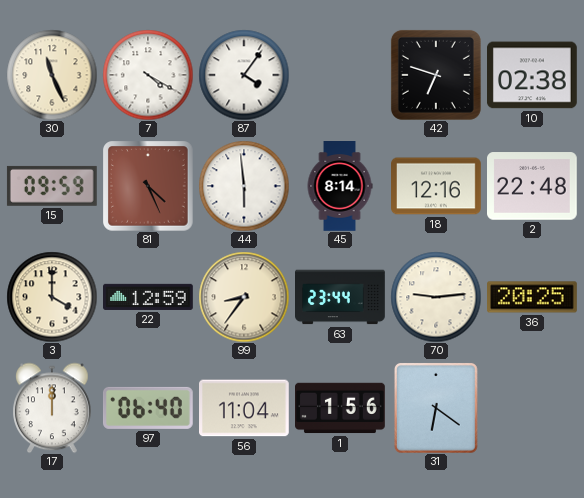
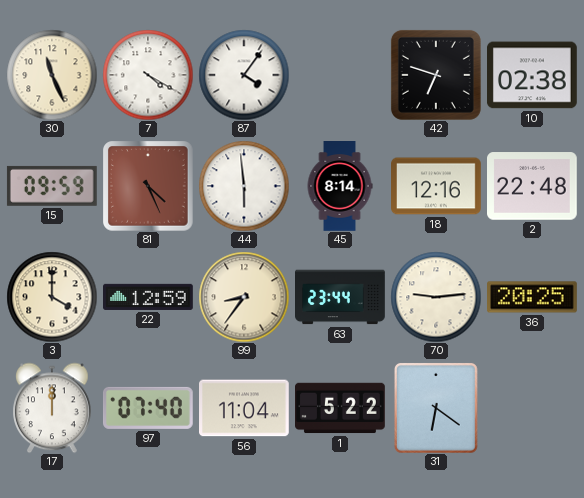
97: 06:40 -> 07:40
1: 1:56 -> 5:22
